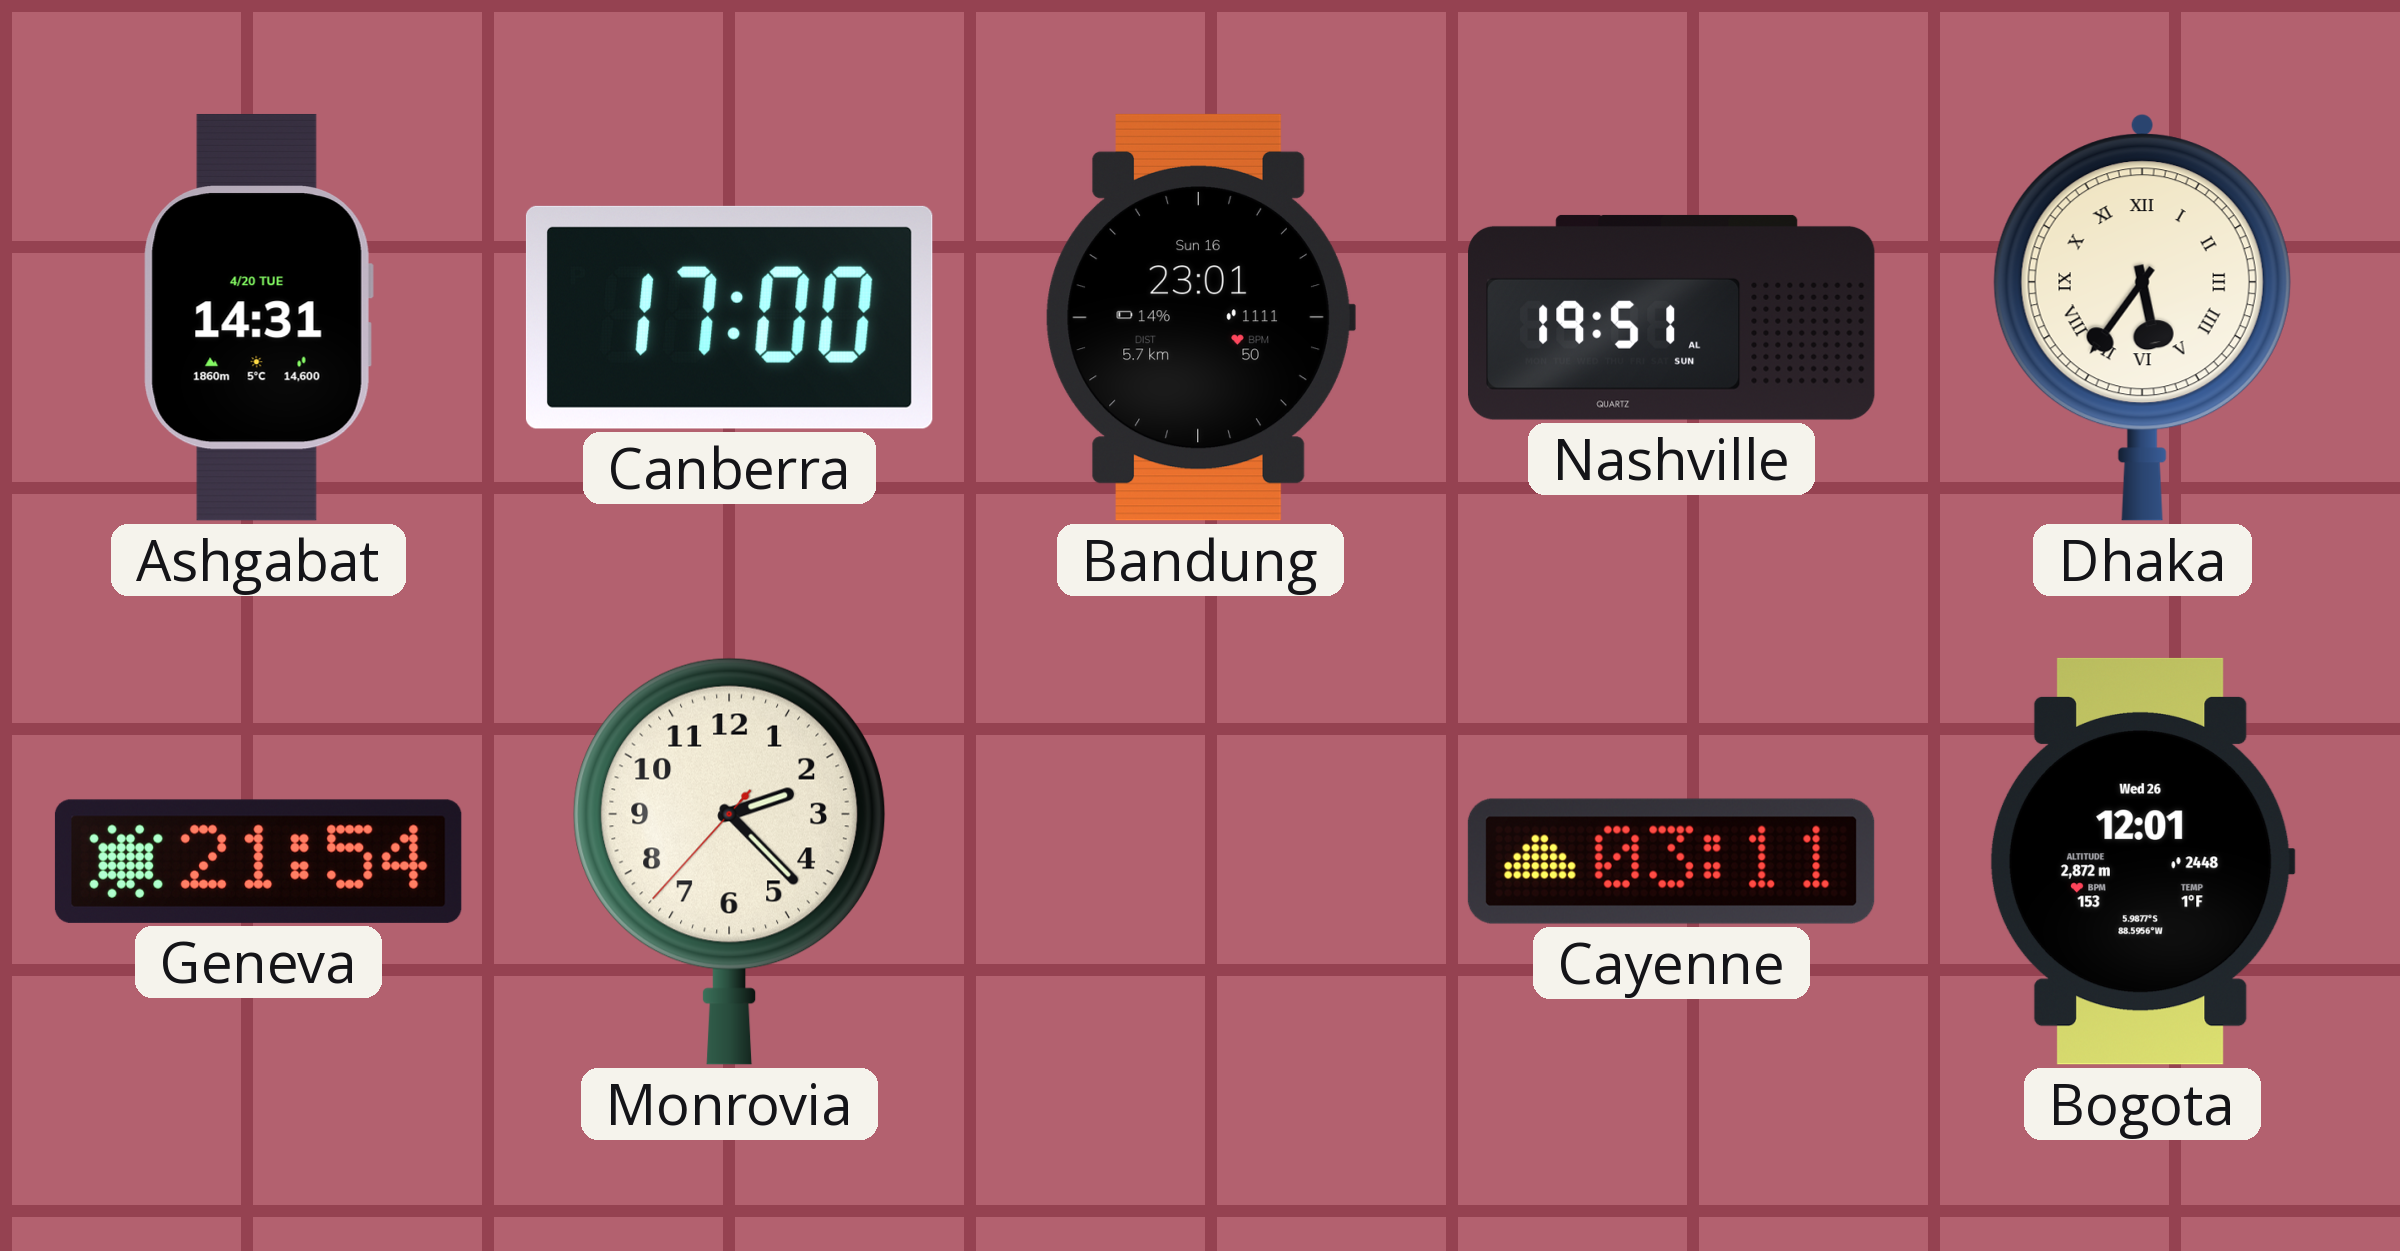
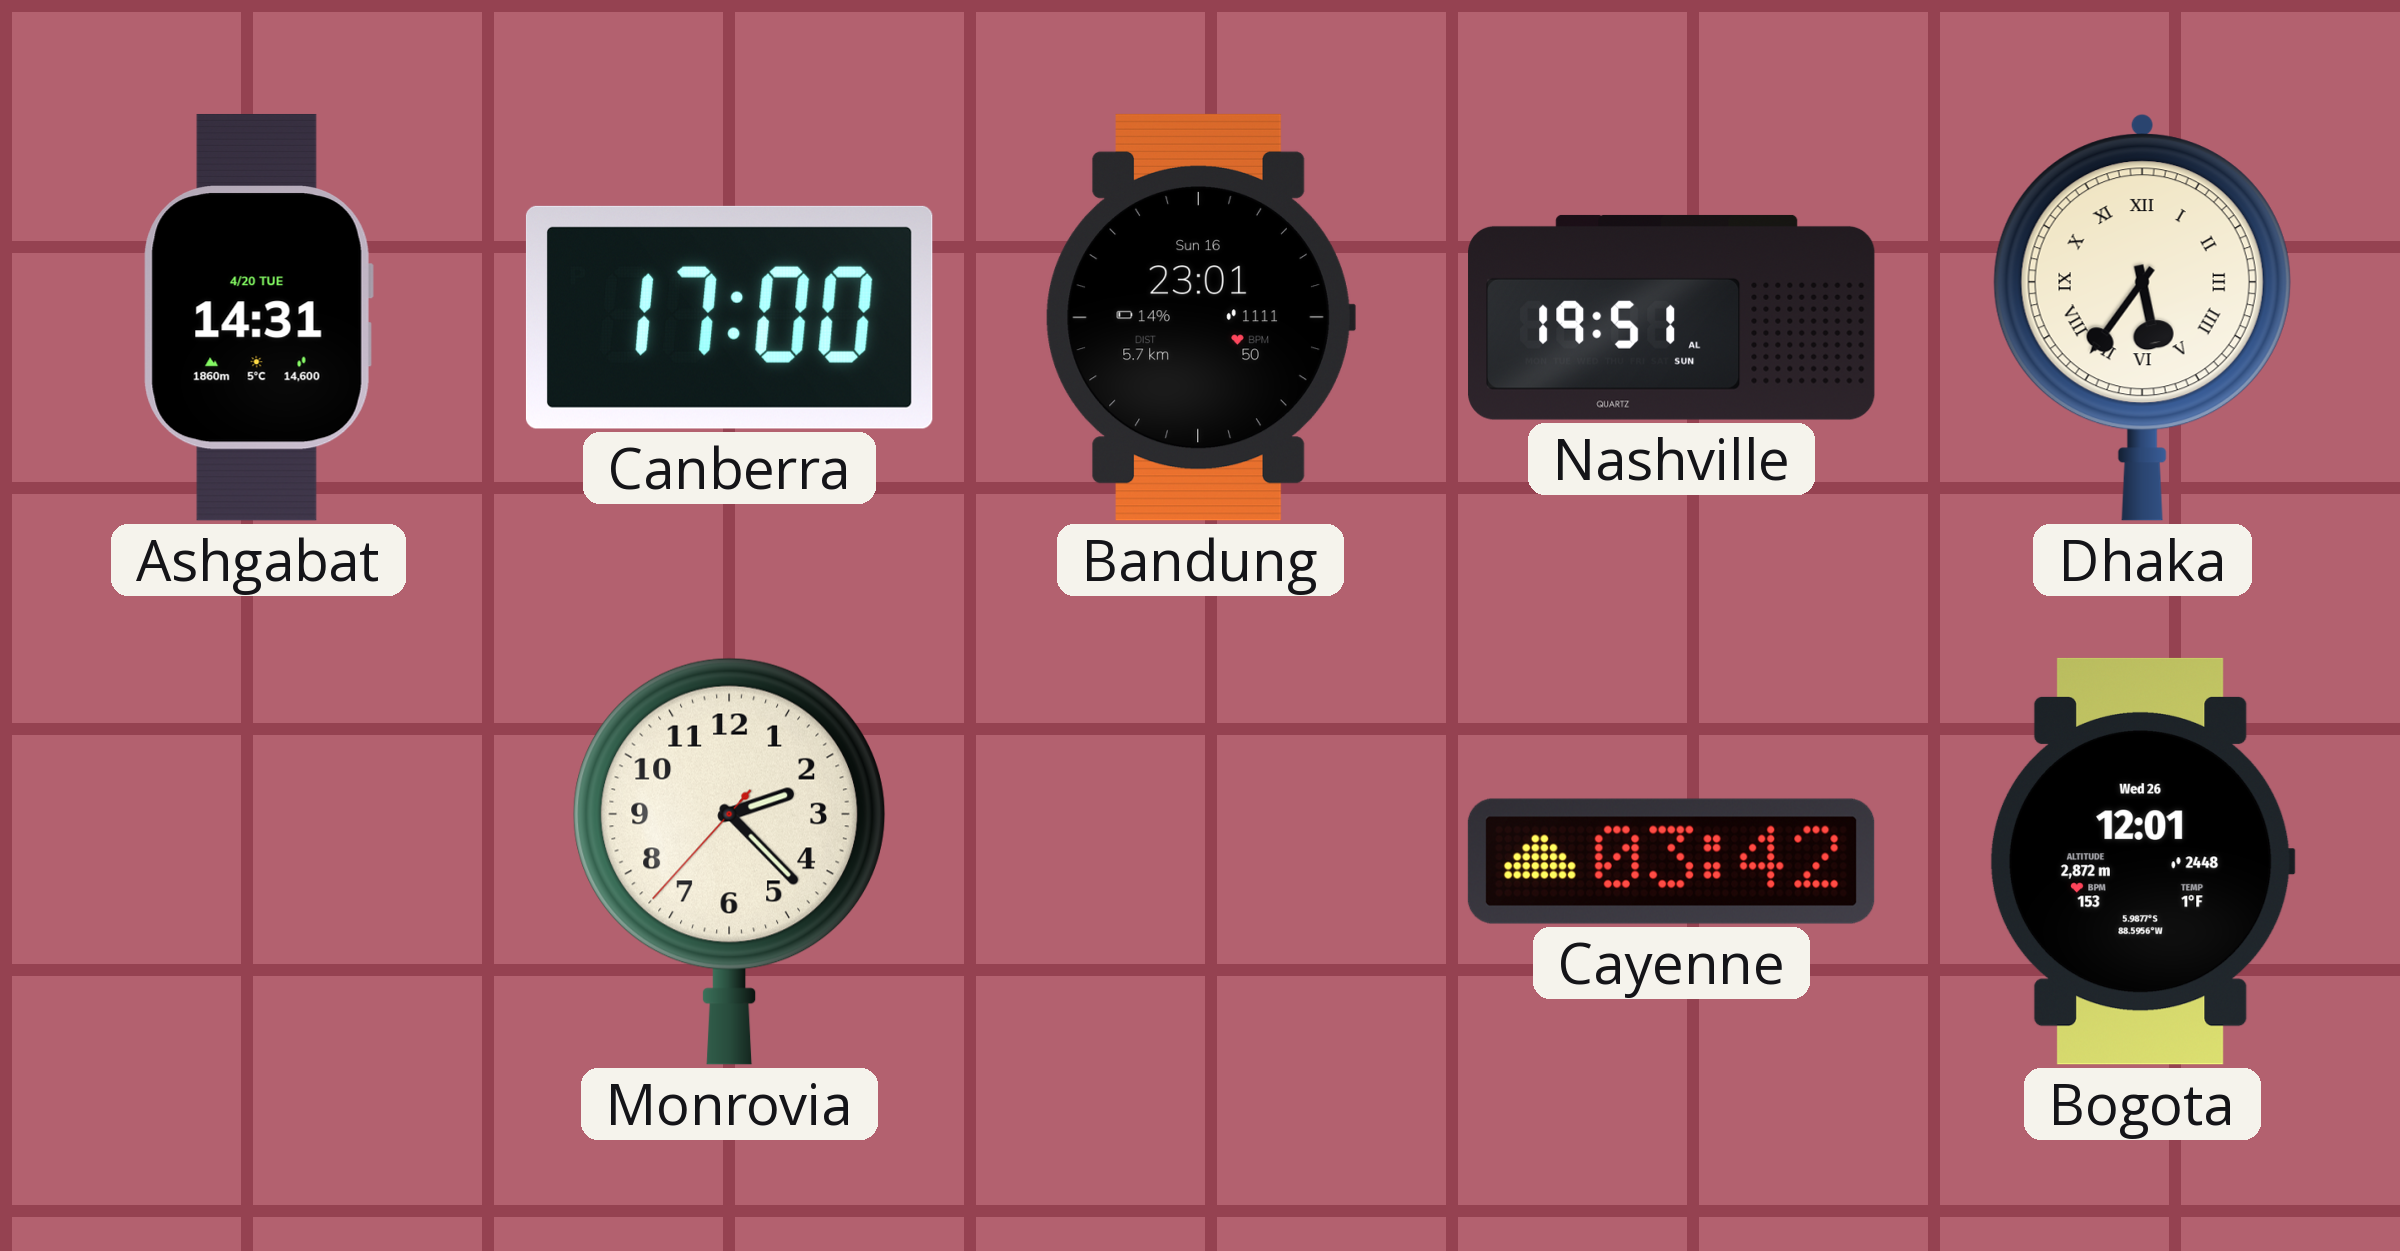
Geneva: 21:54 -> none
Cayenne: 03:11 -> 03:42
